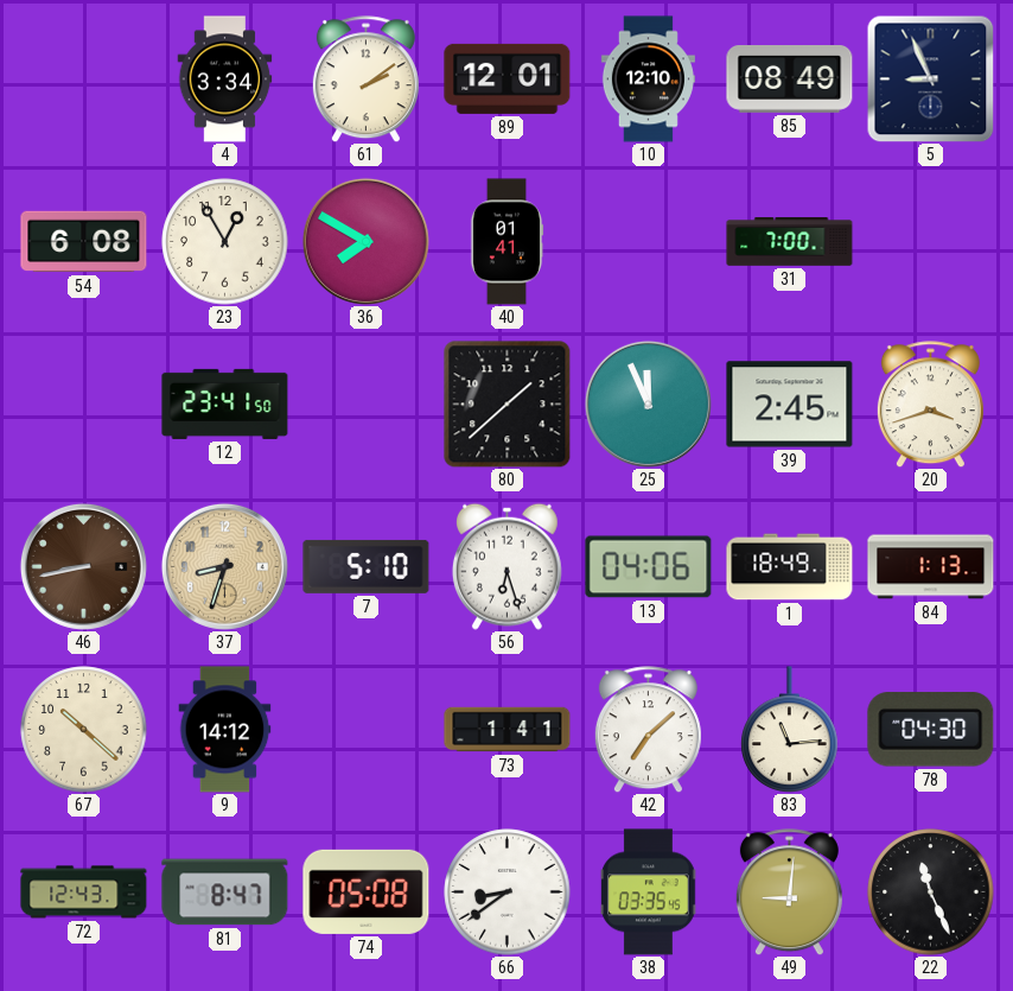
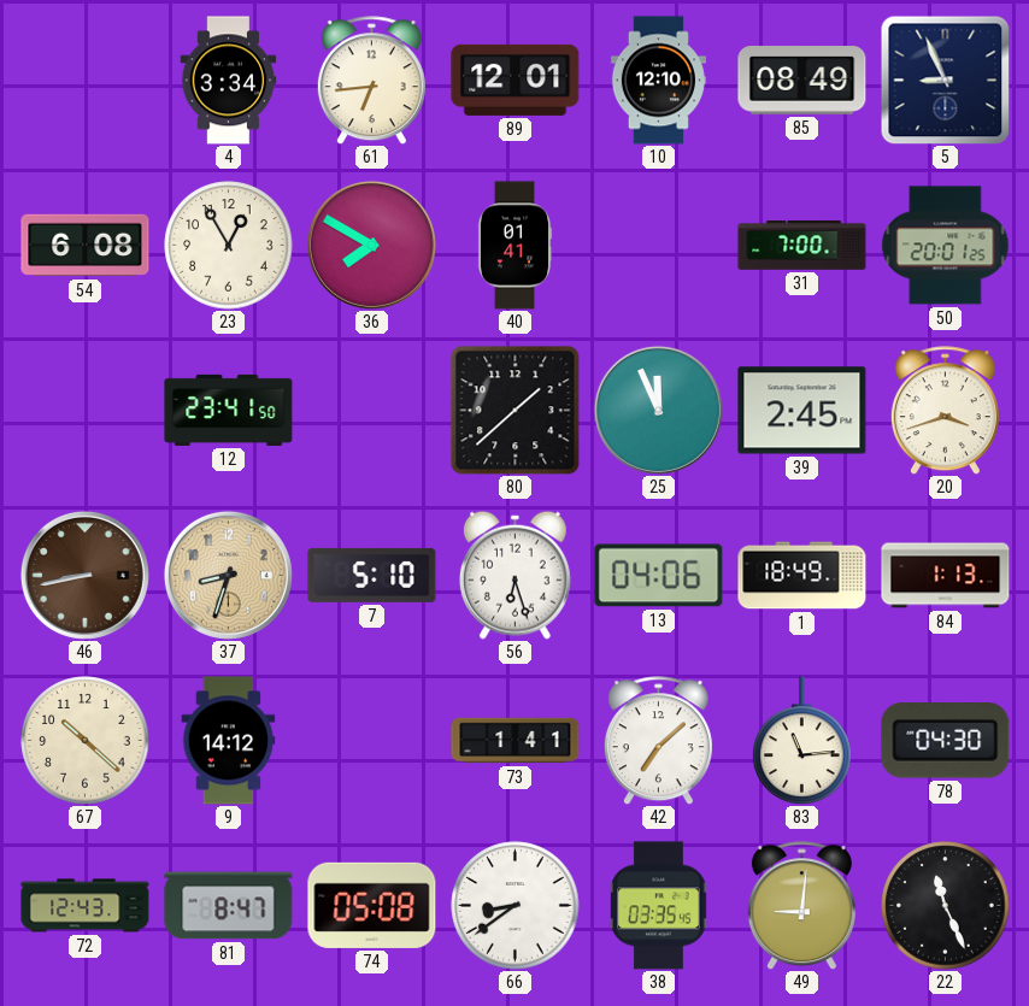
61: 2:09 -> 6:44
50: none -> 20:01
